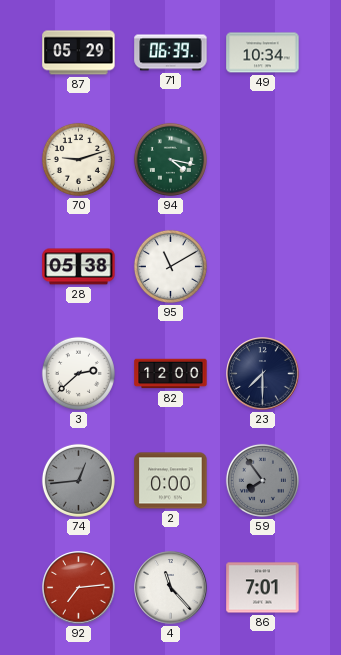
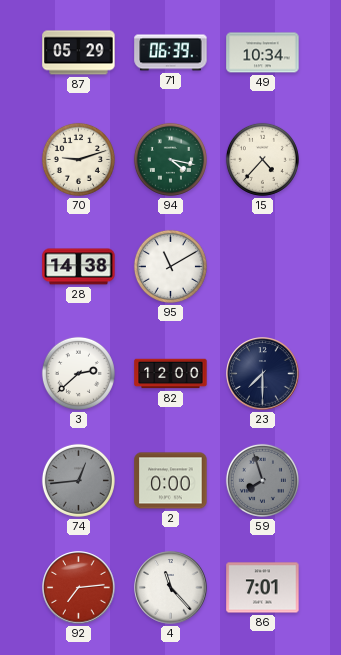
15: none -> 4:37
28: 05:38 -> 14:38
59: 7:54 -> 7:57
